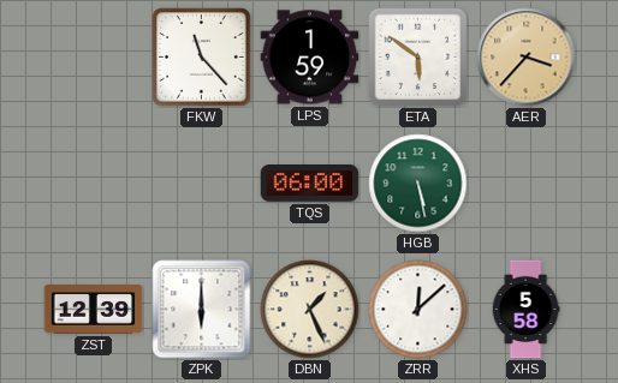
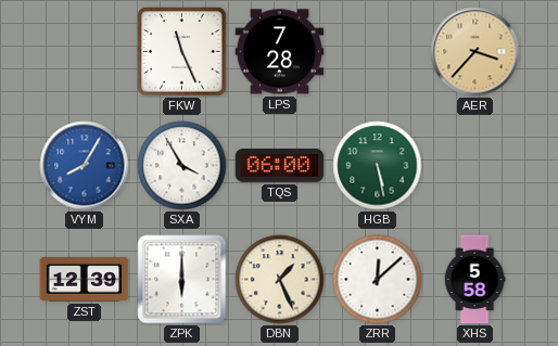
FKW: 11:23 -> 11:26
LPS: 1:59 -> 7:28
ETA: 5:51 -> none
VYM: none -> 8:05
SXA: none -> 3:55
